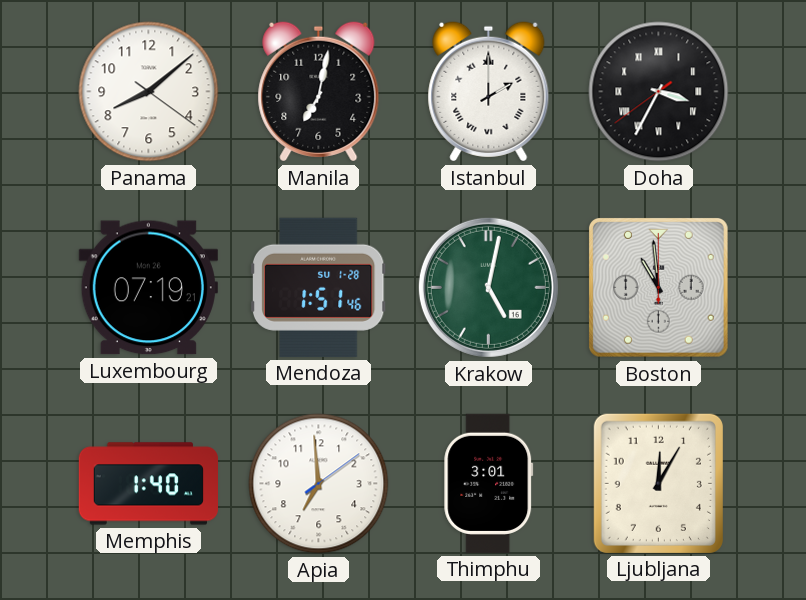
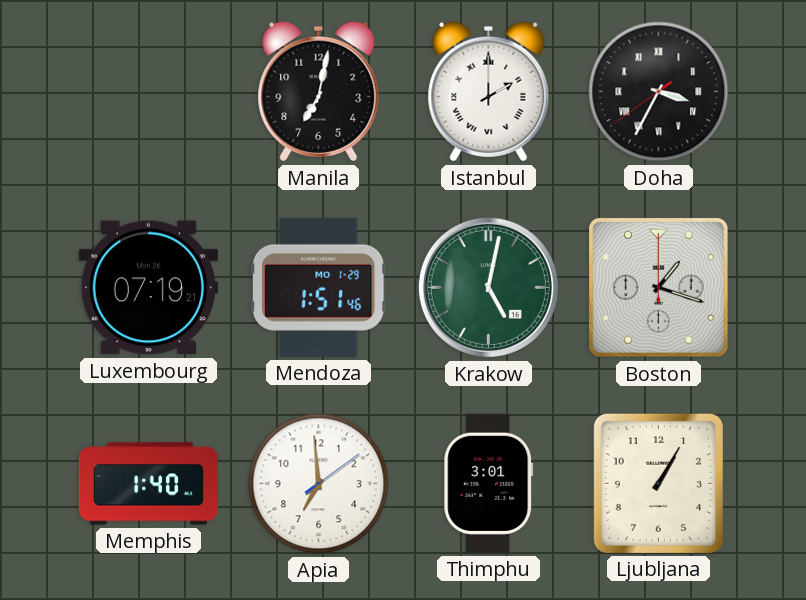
Panama: 8:08 -> none
Mendoza date: SU 1-28 -> MO 1-29
Boston: 10:59 -> 1:18
Ljubljana: 12:05 -> 1:05
